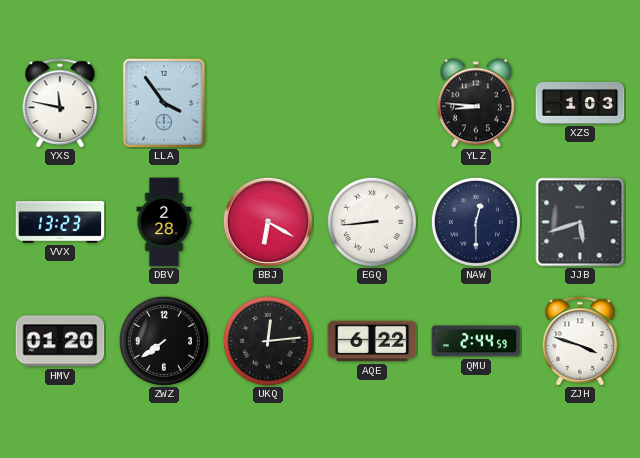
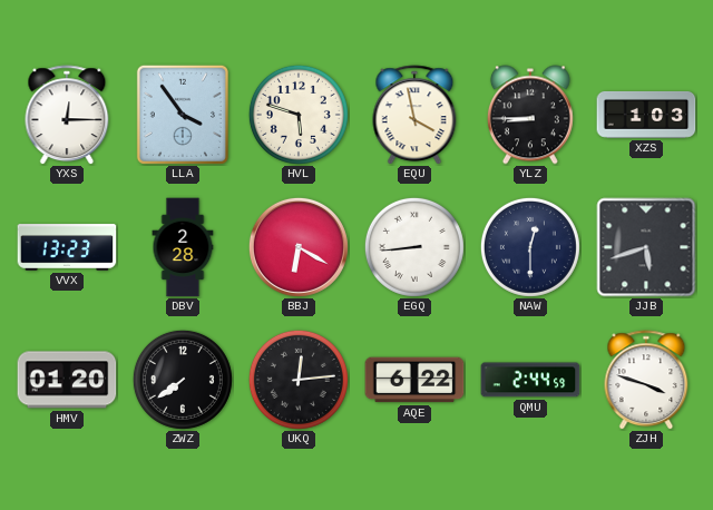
YXS: 11:47 -> 12:15
HVL: none -> 5:48
EQU: none -> 3:58
YLZ: 8:46 -> 8:45
